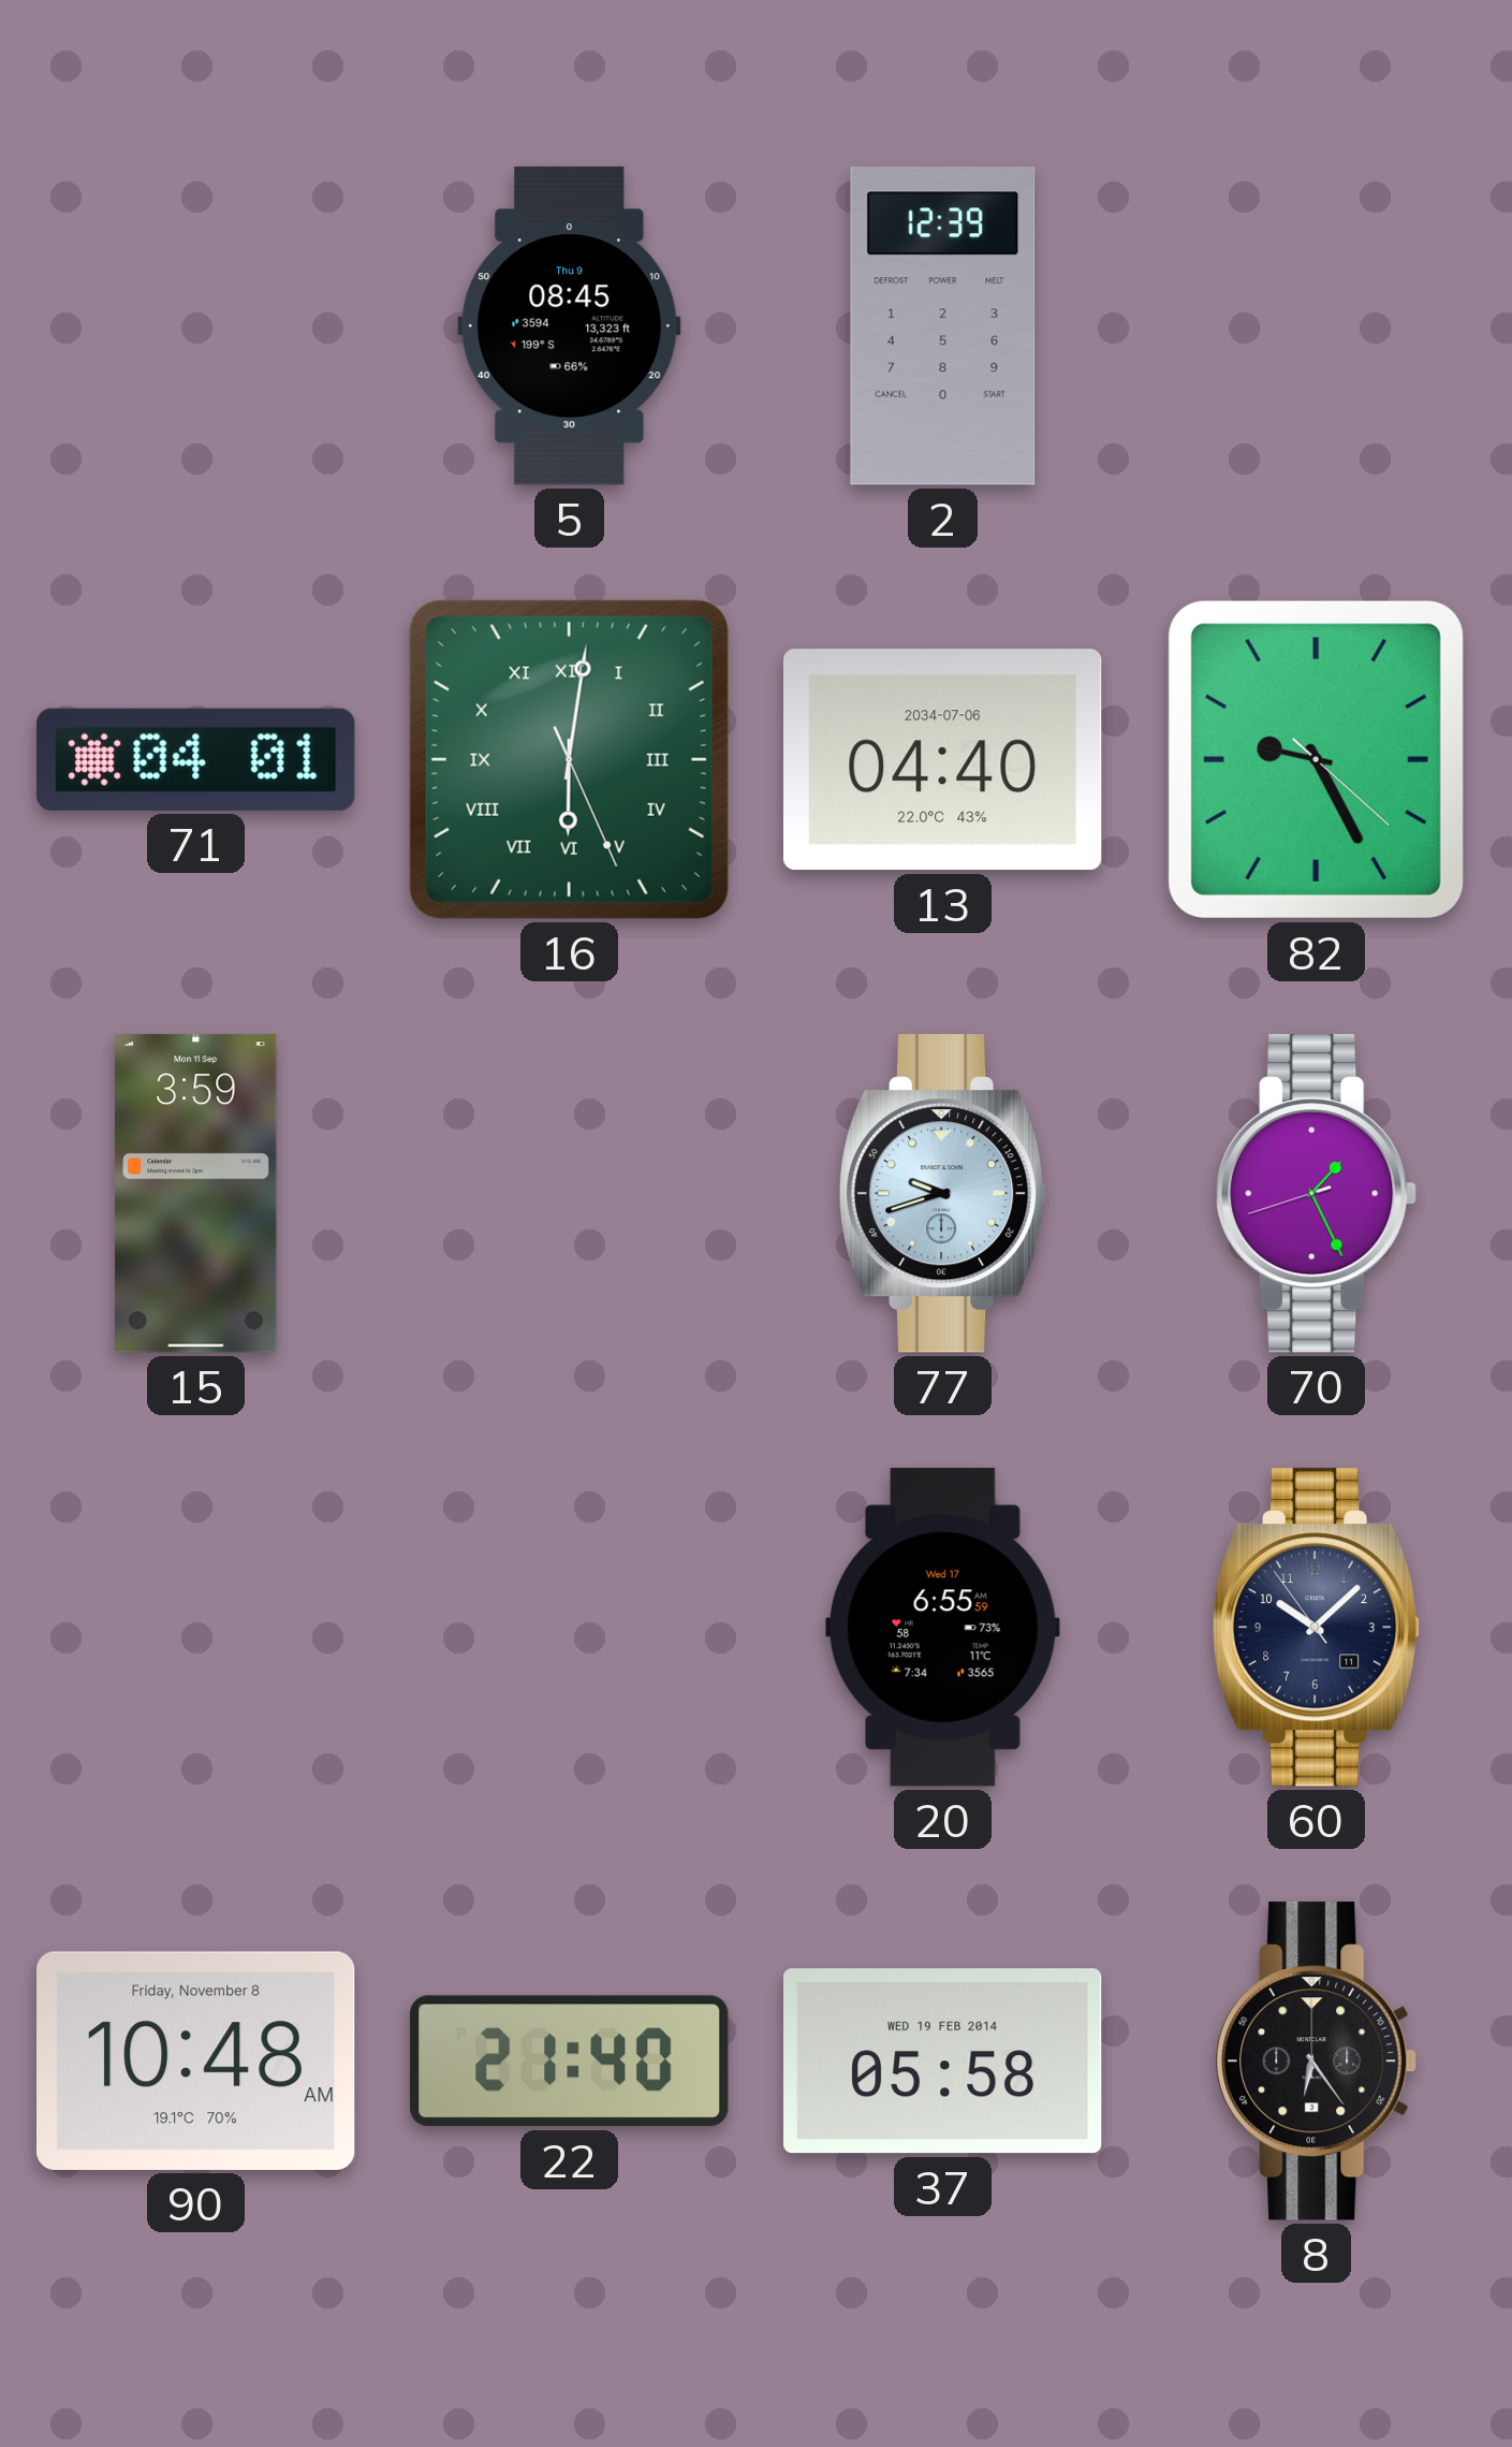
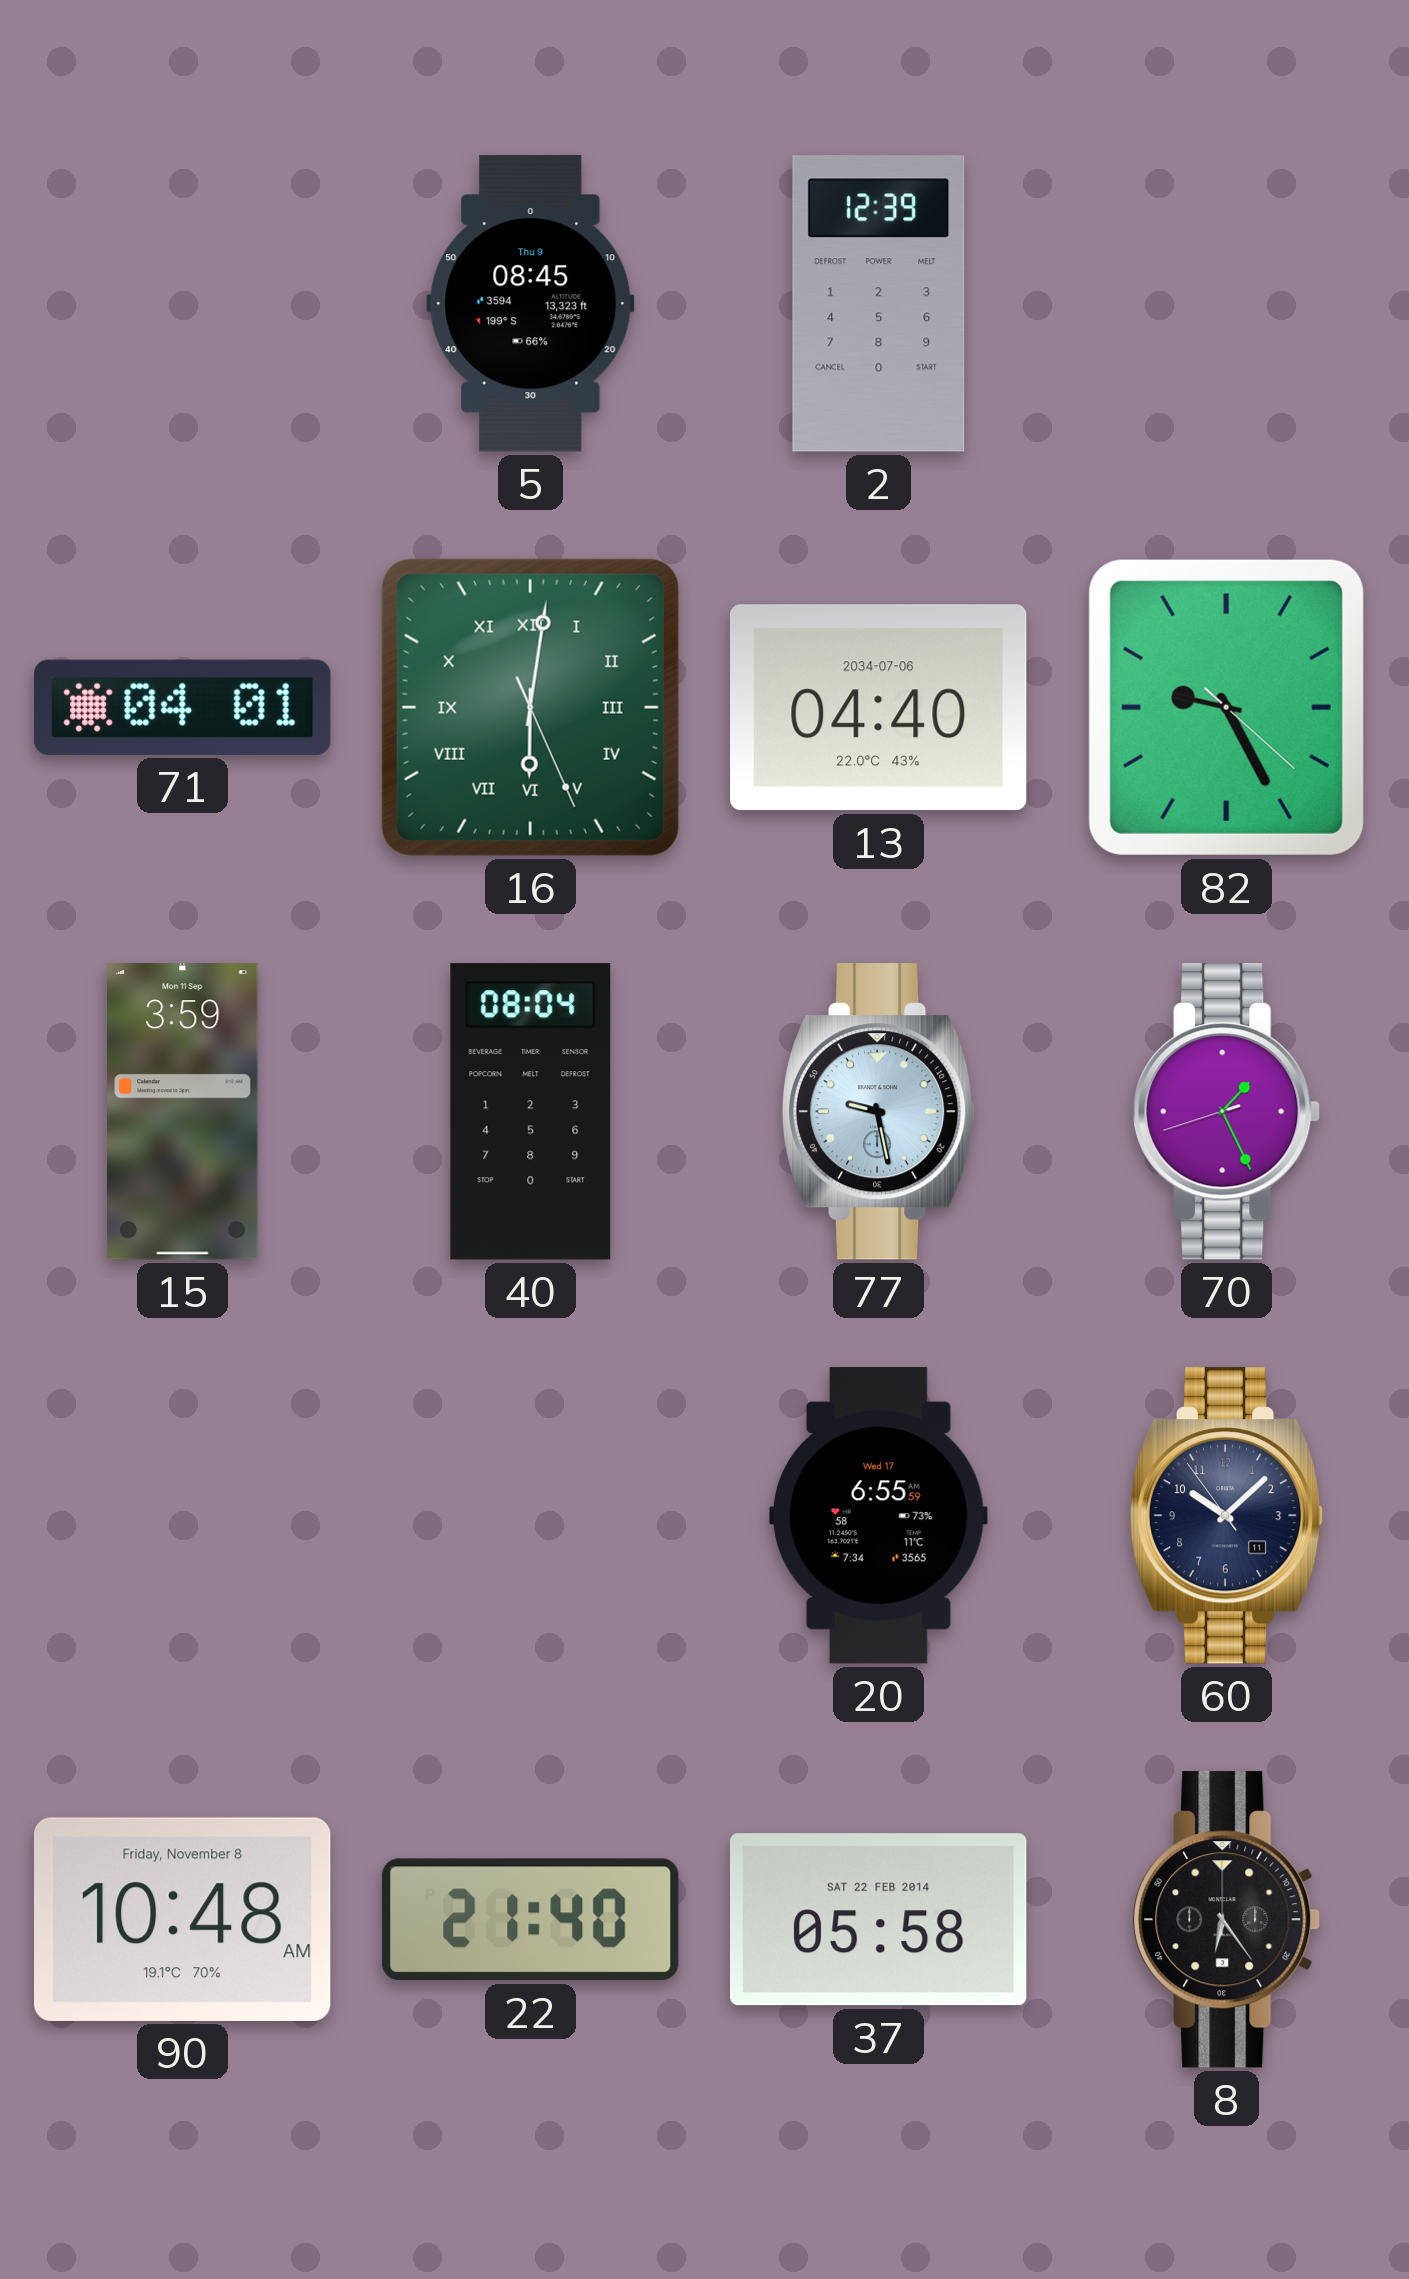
40: none -> 08:04
77: 9:42 -> 9:28
37 date: WED 19 FEB 2014 -> SAT 22 FEB 2014
